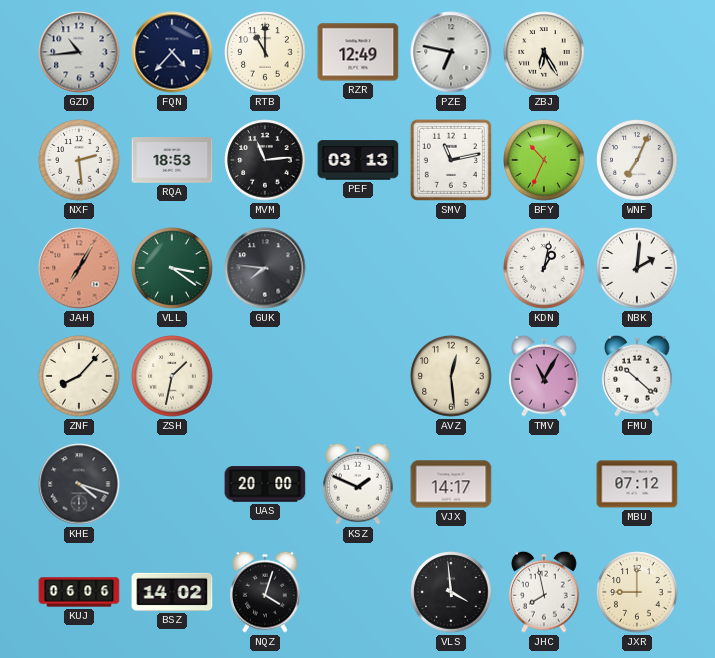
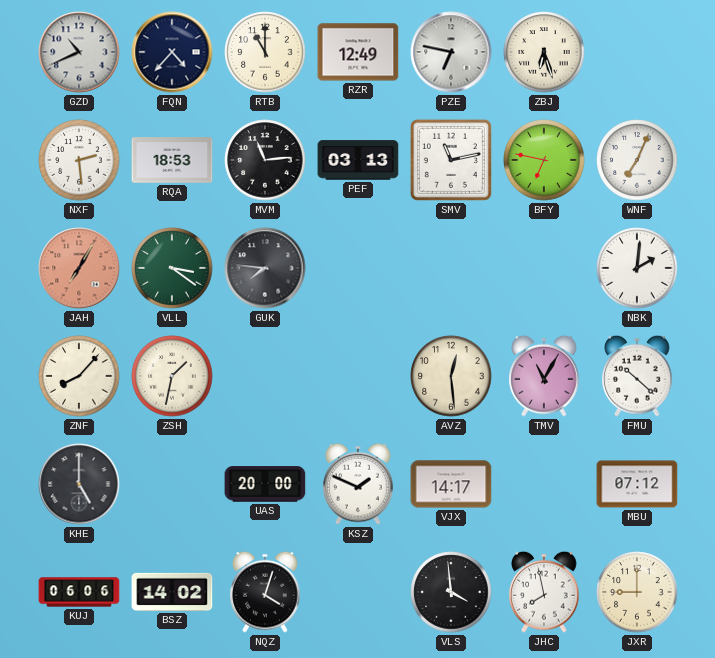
GZD: 10:44 -> 10:41
ZBJ: 6:25 -> 6:27
BFY: 10:34 -> 6:47
KDN: 1:02 -> none
KHE: 4:18 -> 5:00
